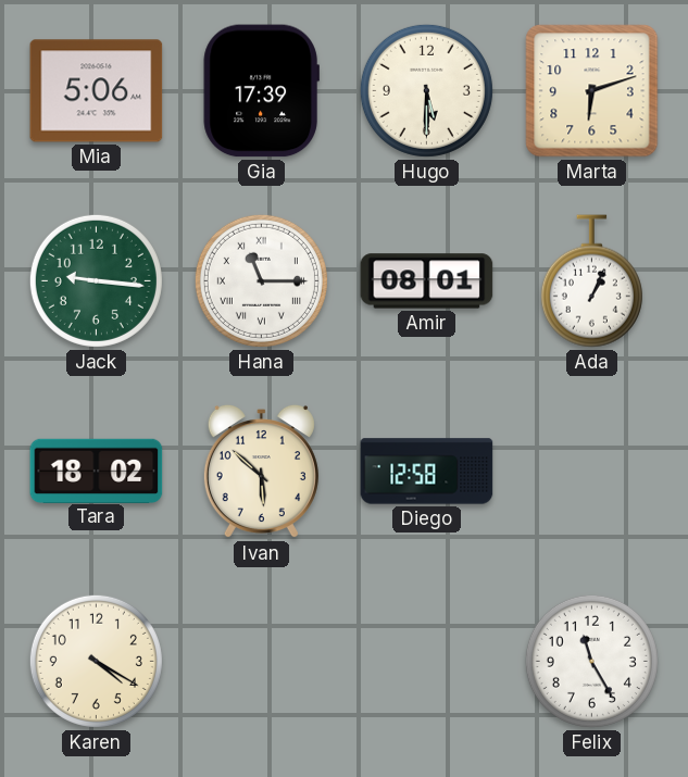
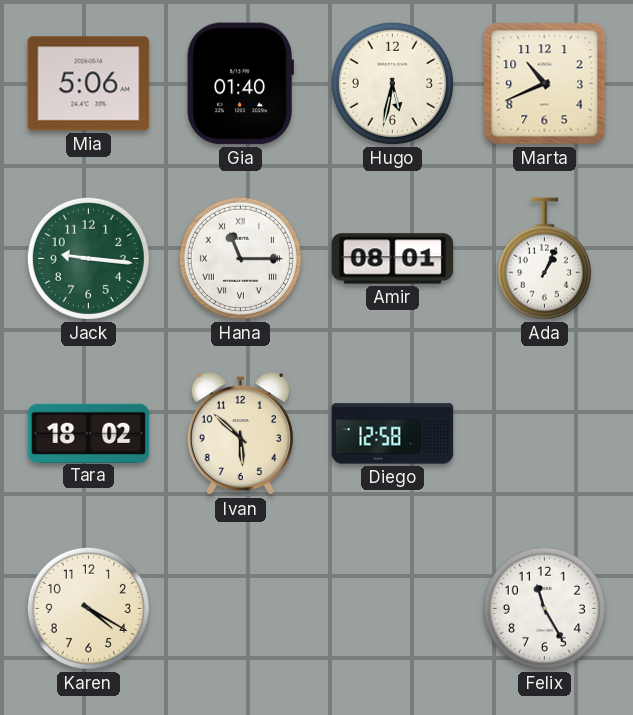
Gia: 17:39 -> 01:40
Hugo: 5:30 -> 5:32
Marta: 6:12 -> 10:41
